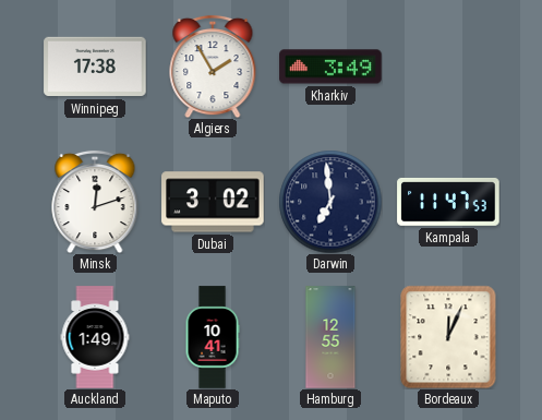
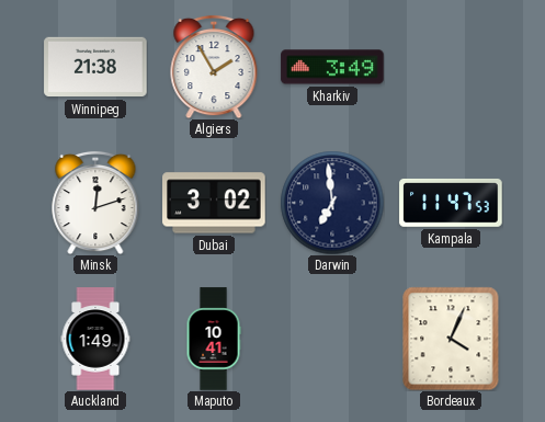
Winnipeg: 17:38 -> 21:38
Hamburg: 12:55 -> none
Bordeaux: 12:04 -> 4:04
